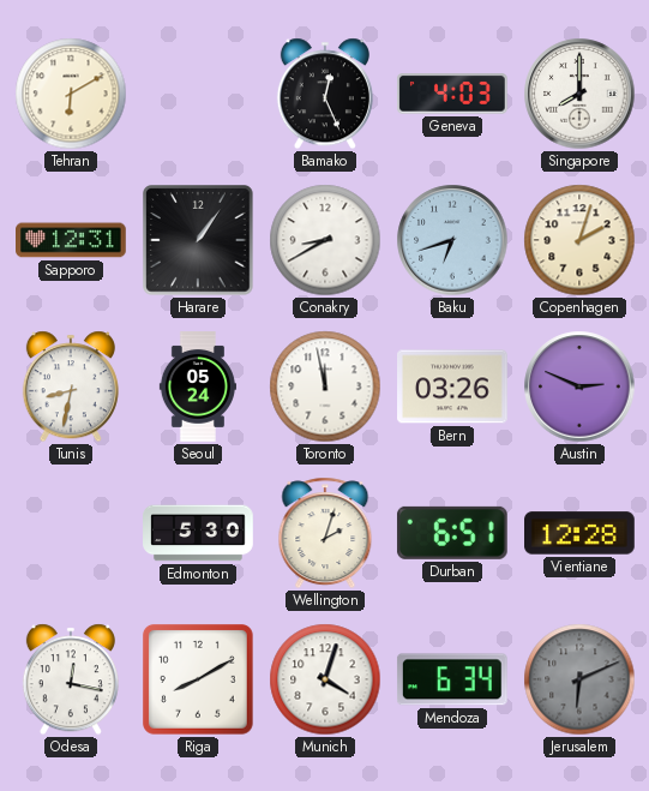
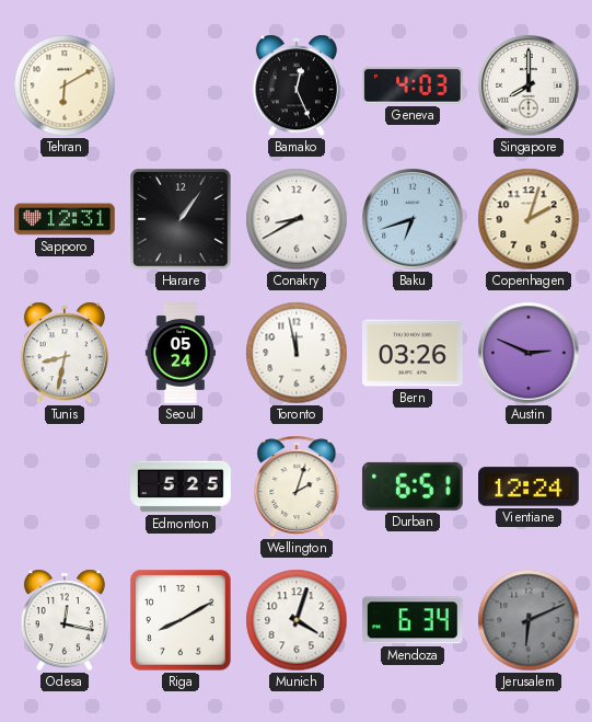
Edmonton: 5:30 -> 5:25
Vientiane: 12:28 -> 12:24
